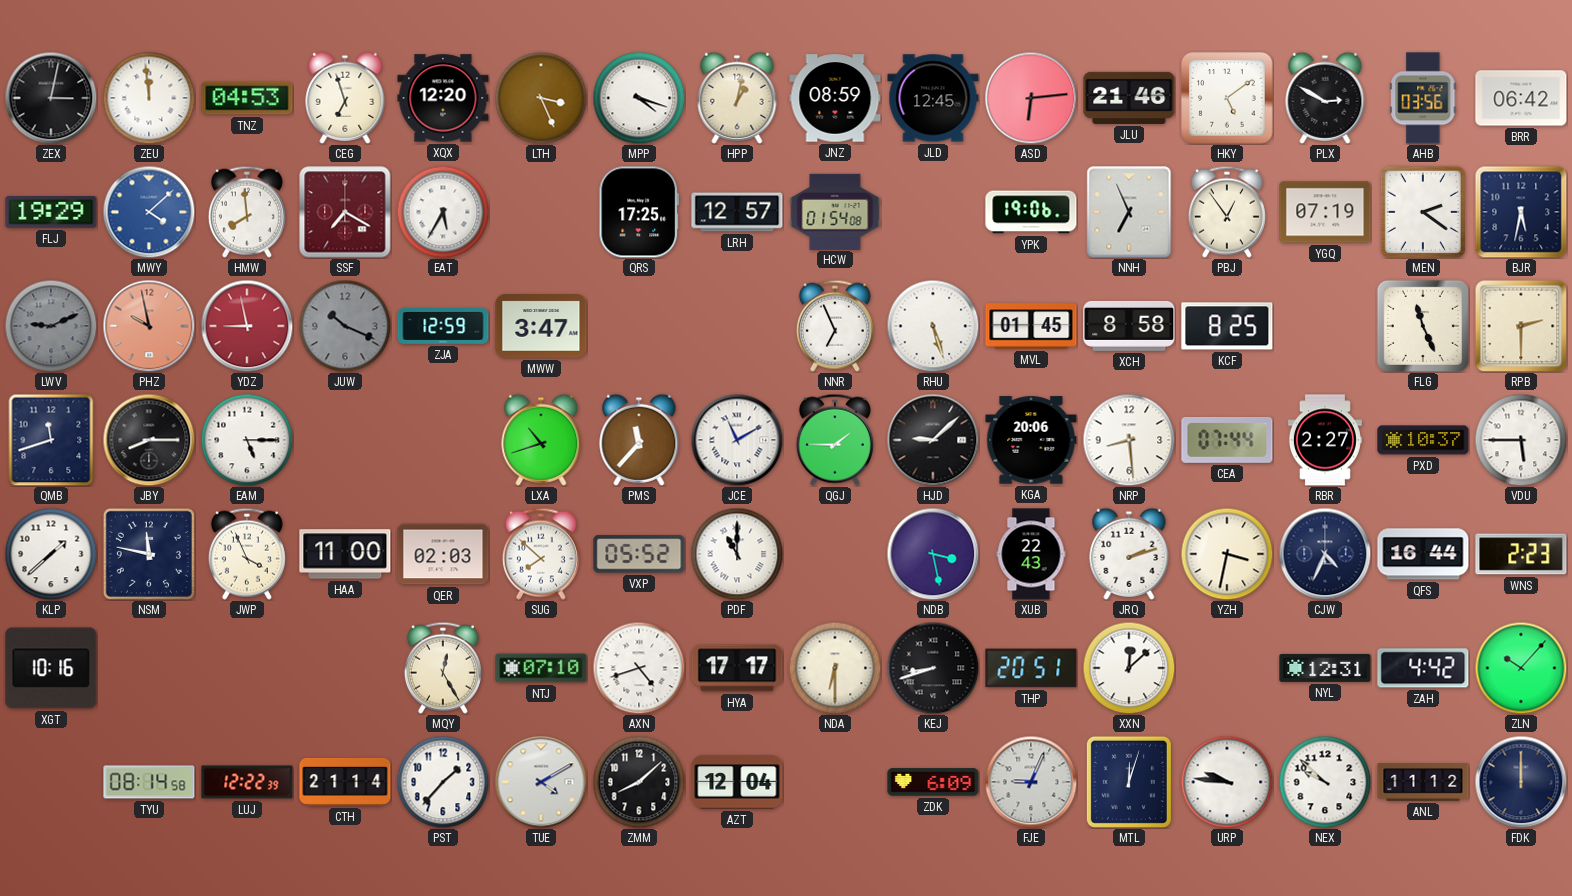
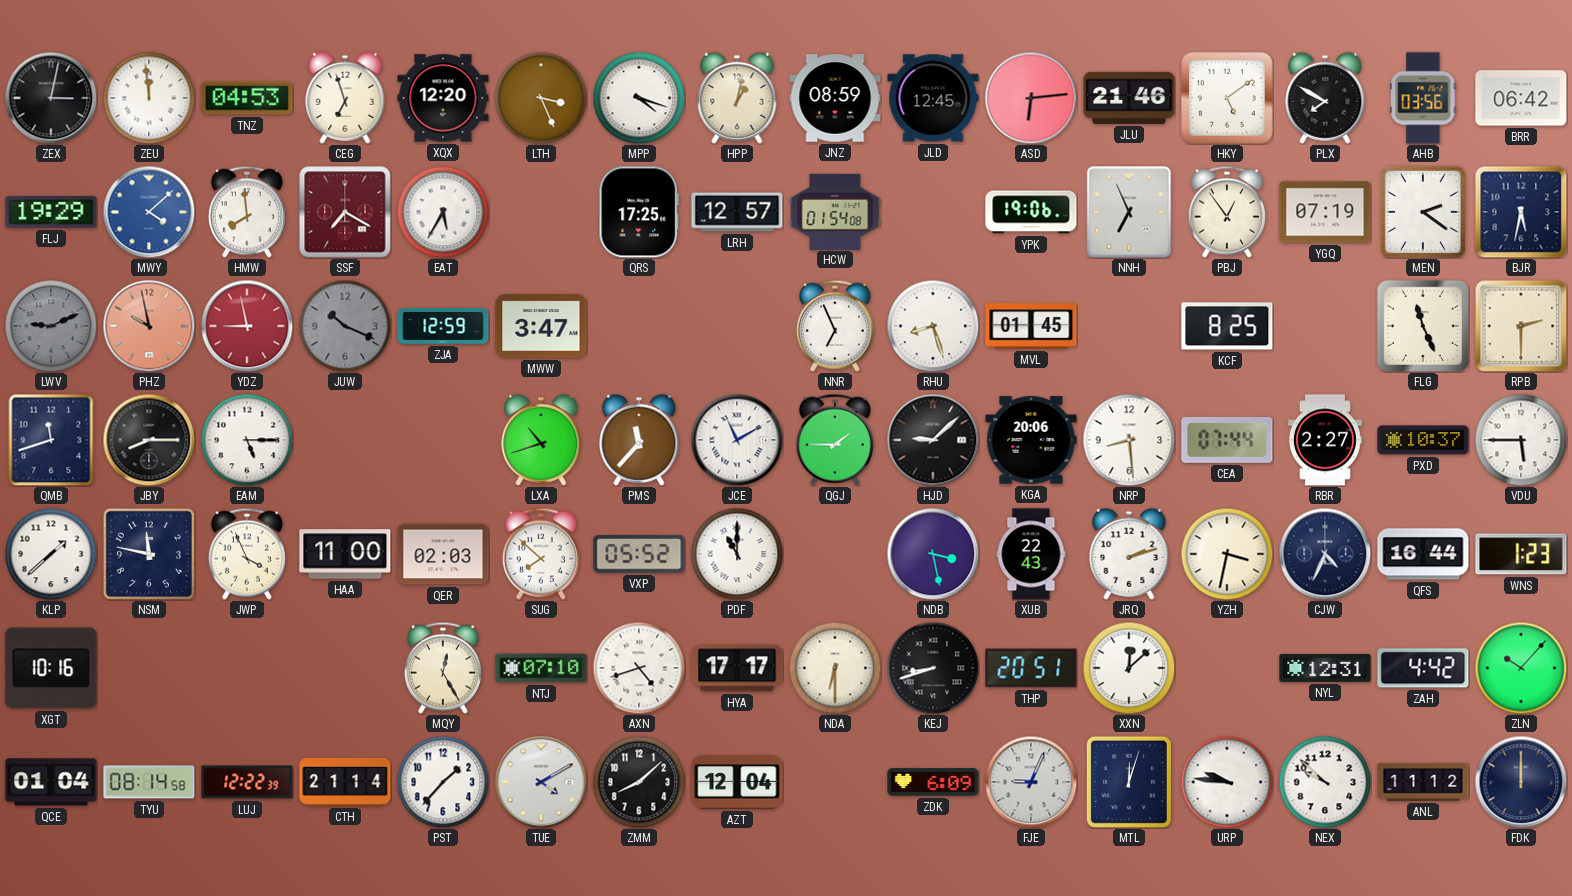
PLX: 2:50 -> 7:50
RHU: 5:27 -> 8:27
XCH: 8:58 -> none
WNS: 2:23 -> 1:23
QCE: none -> 01:04
